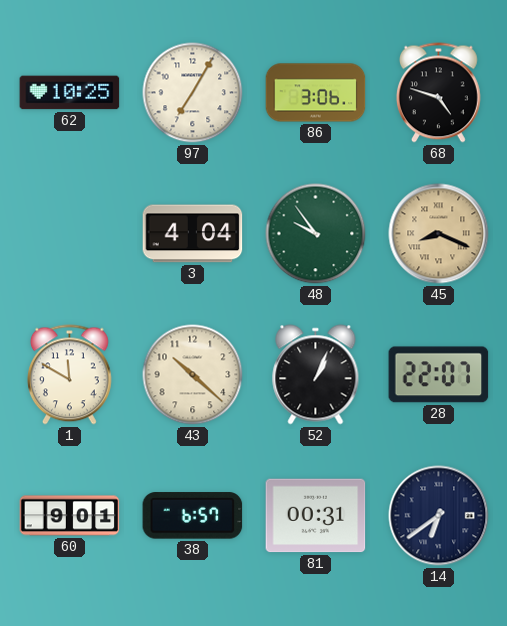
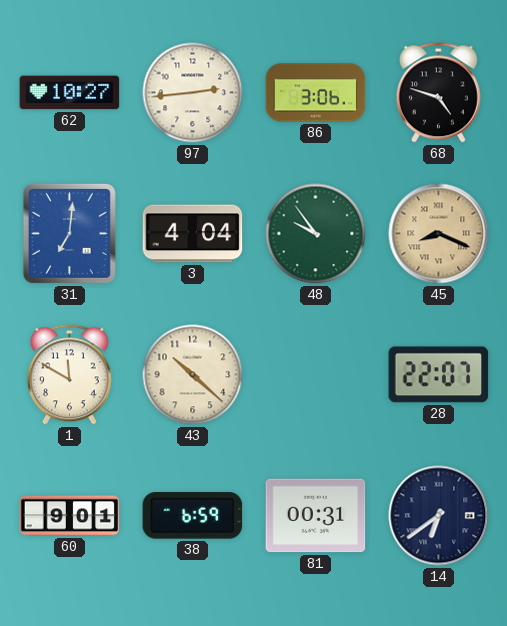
62: 10:25 -> 10:27
97: 7:05 -> 2:44
31: none -> 7:01
52: 1:04 -> none
38: 6:57 -> 6:59
